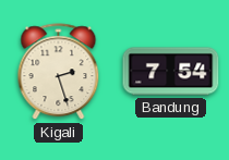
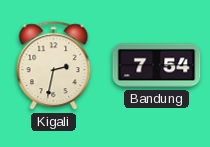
Kigali: 2:27 -> 2:32
